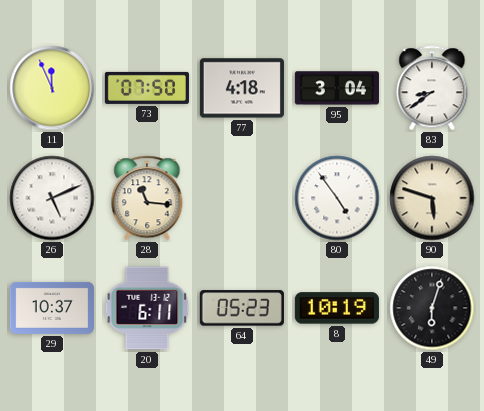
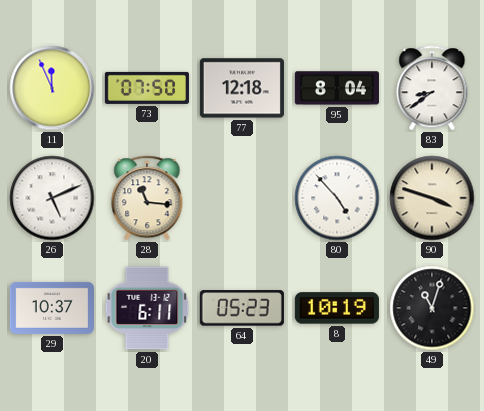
77: 4:18 -> 12:18
95: 3:04 -> 8:04
80: 4:54 -> 4:53
90: 5:48 -> 3:48
49: 6:03 -> 11:03
